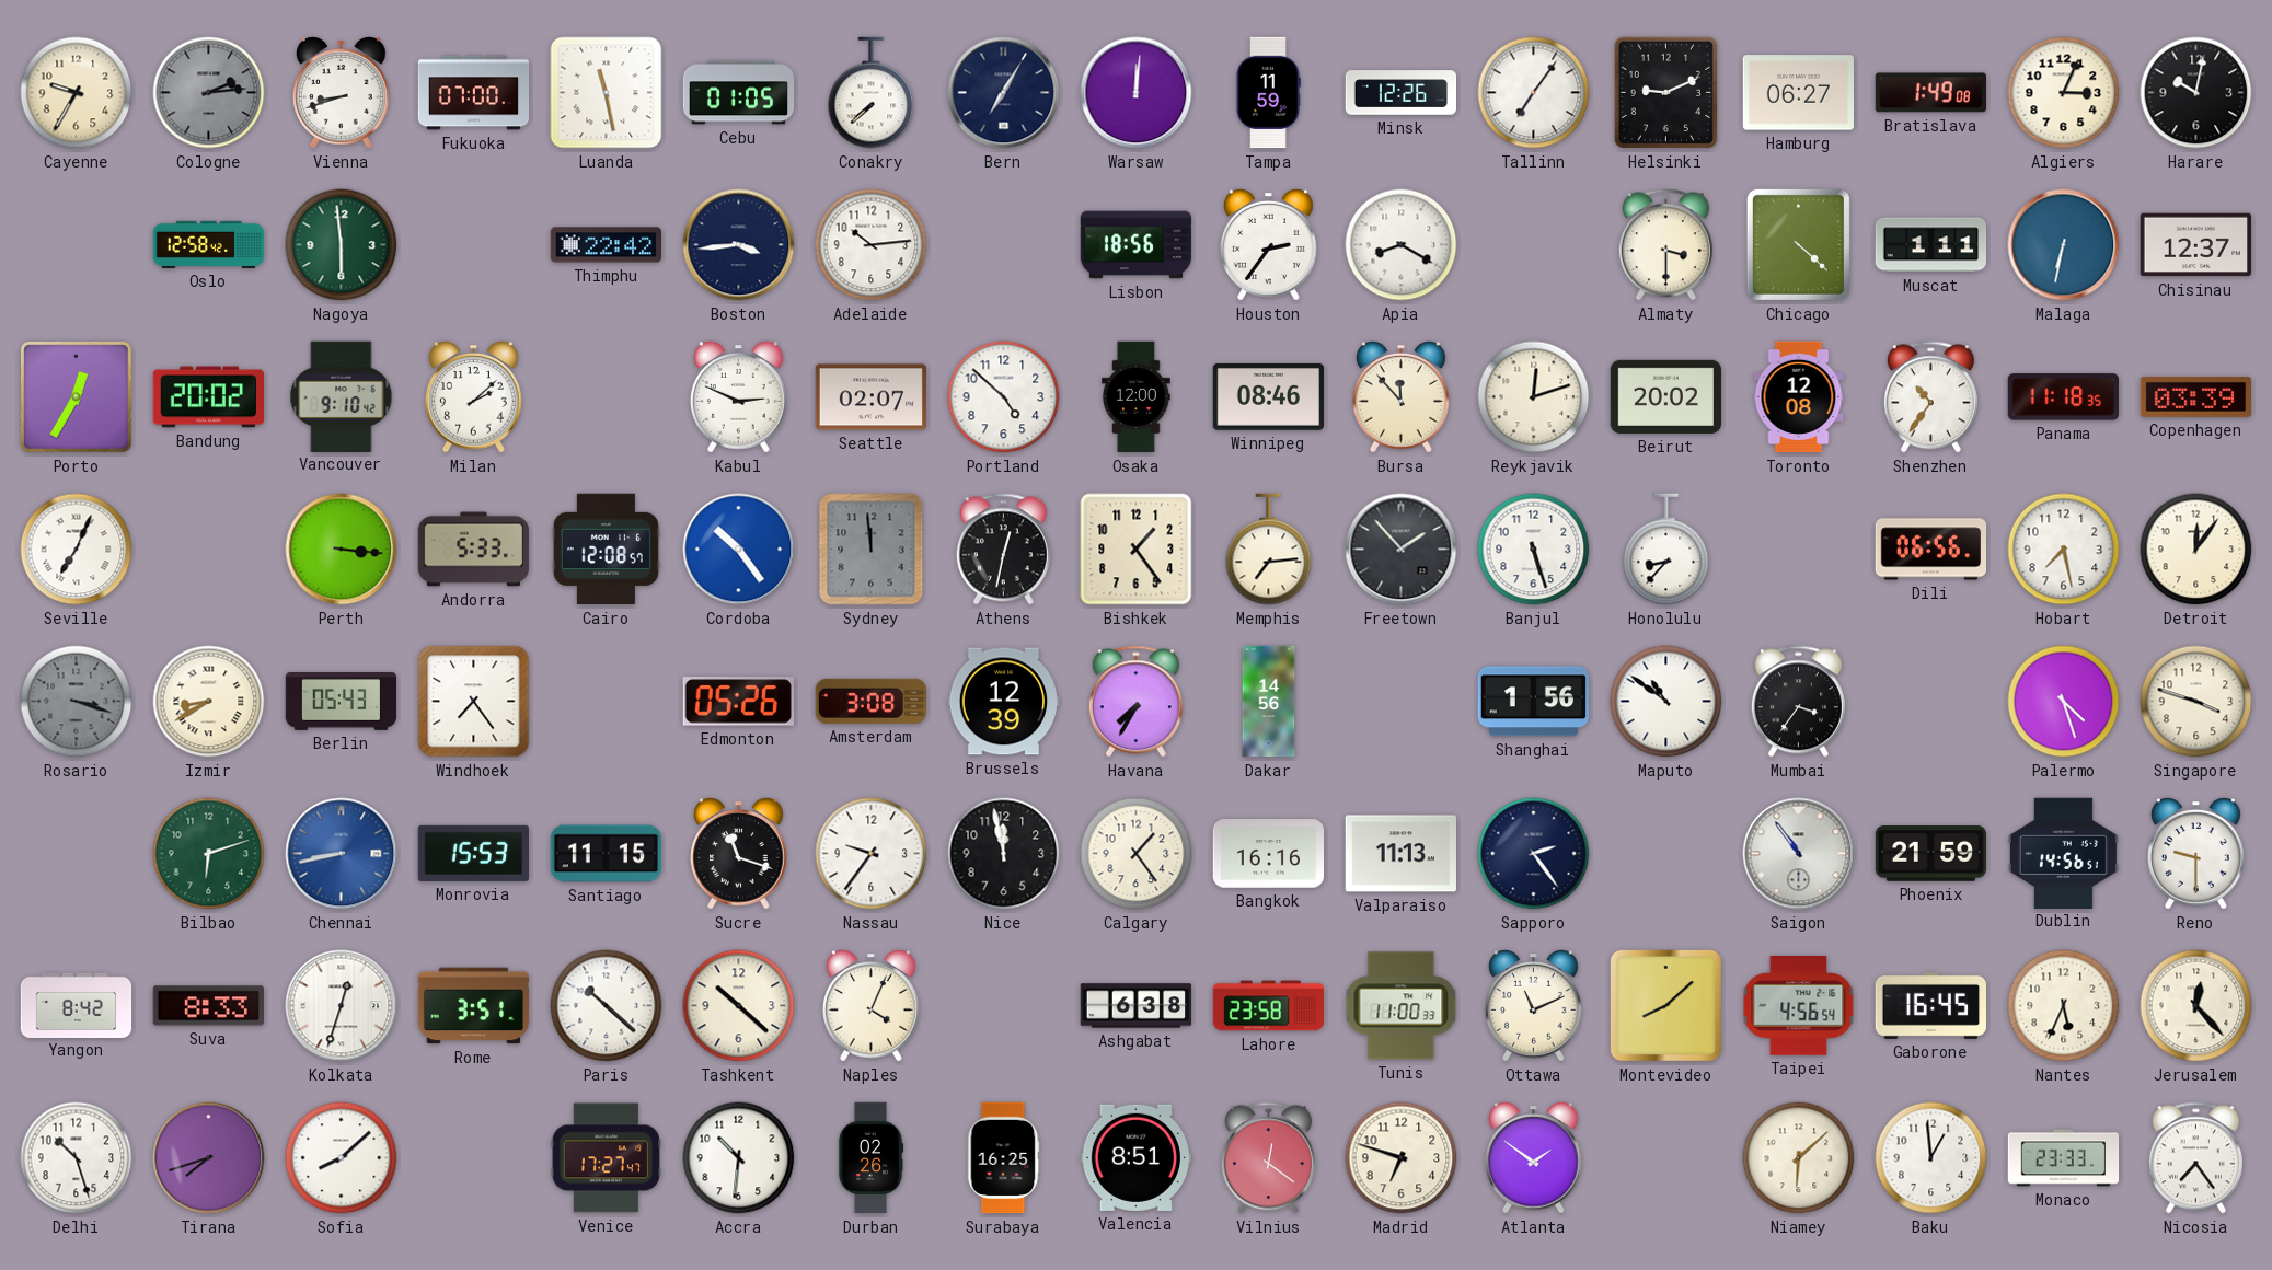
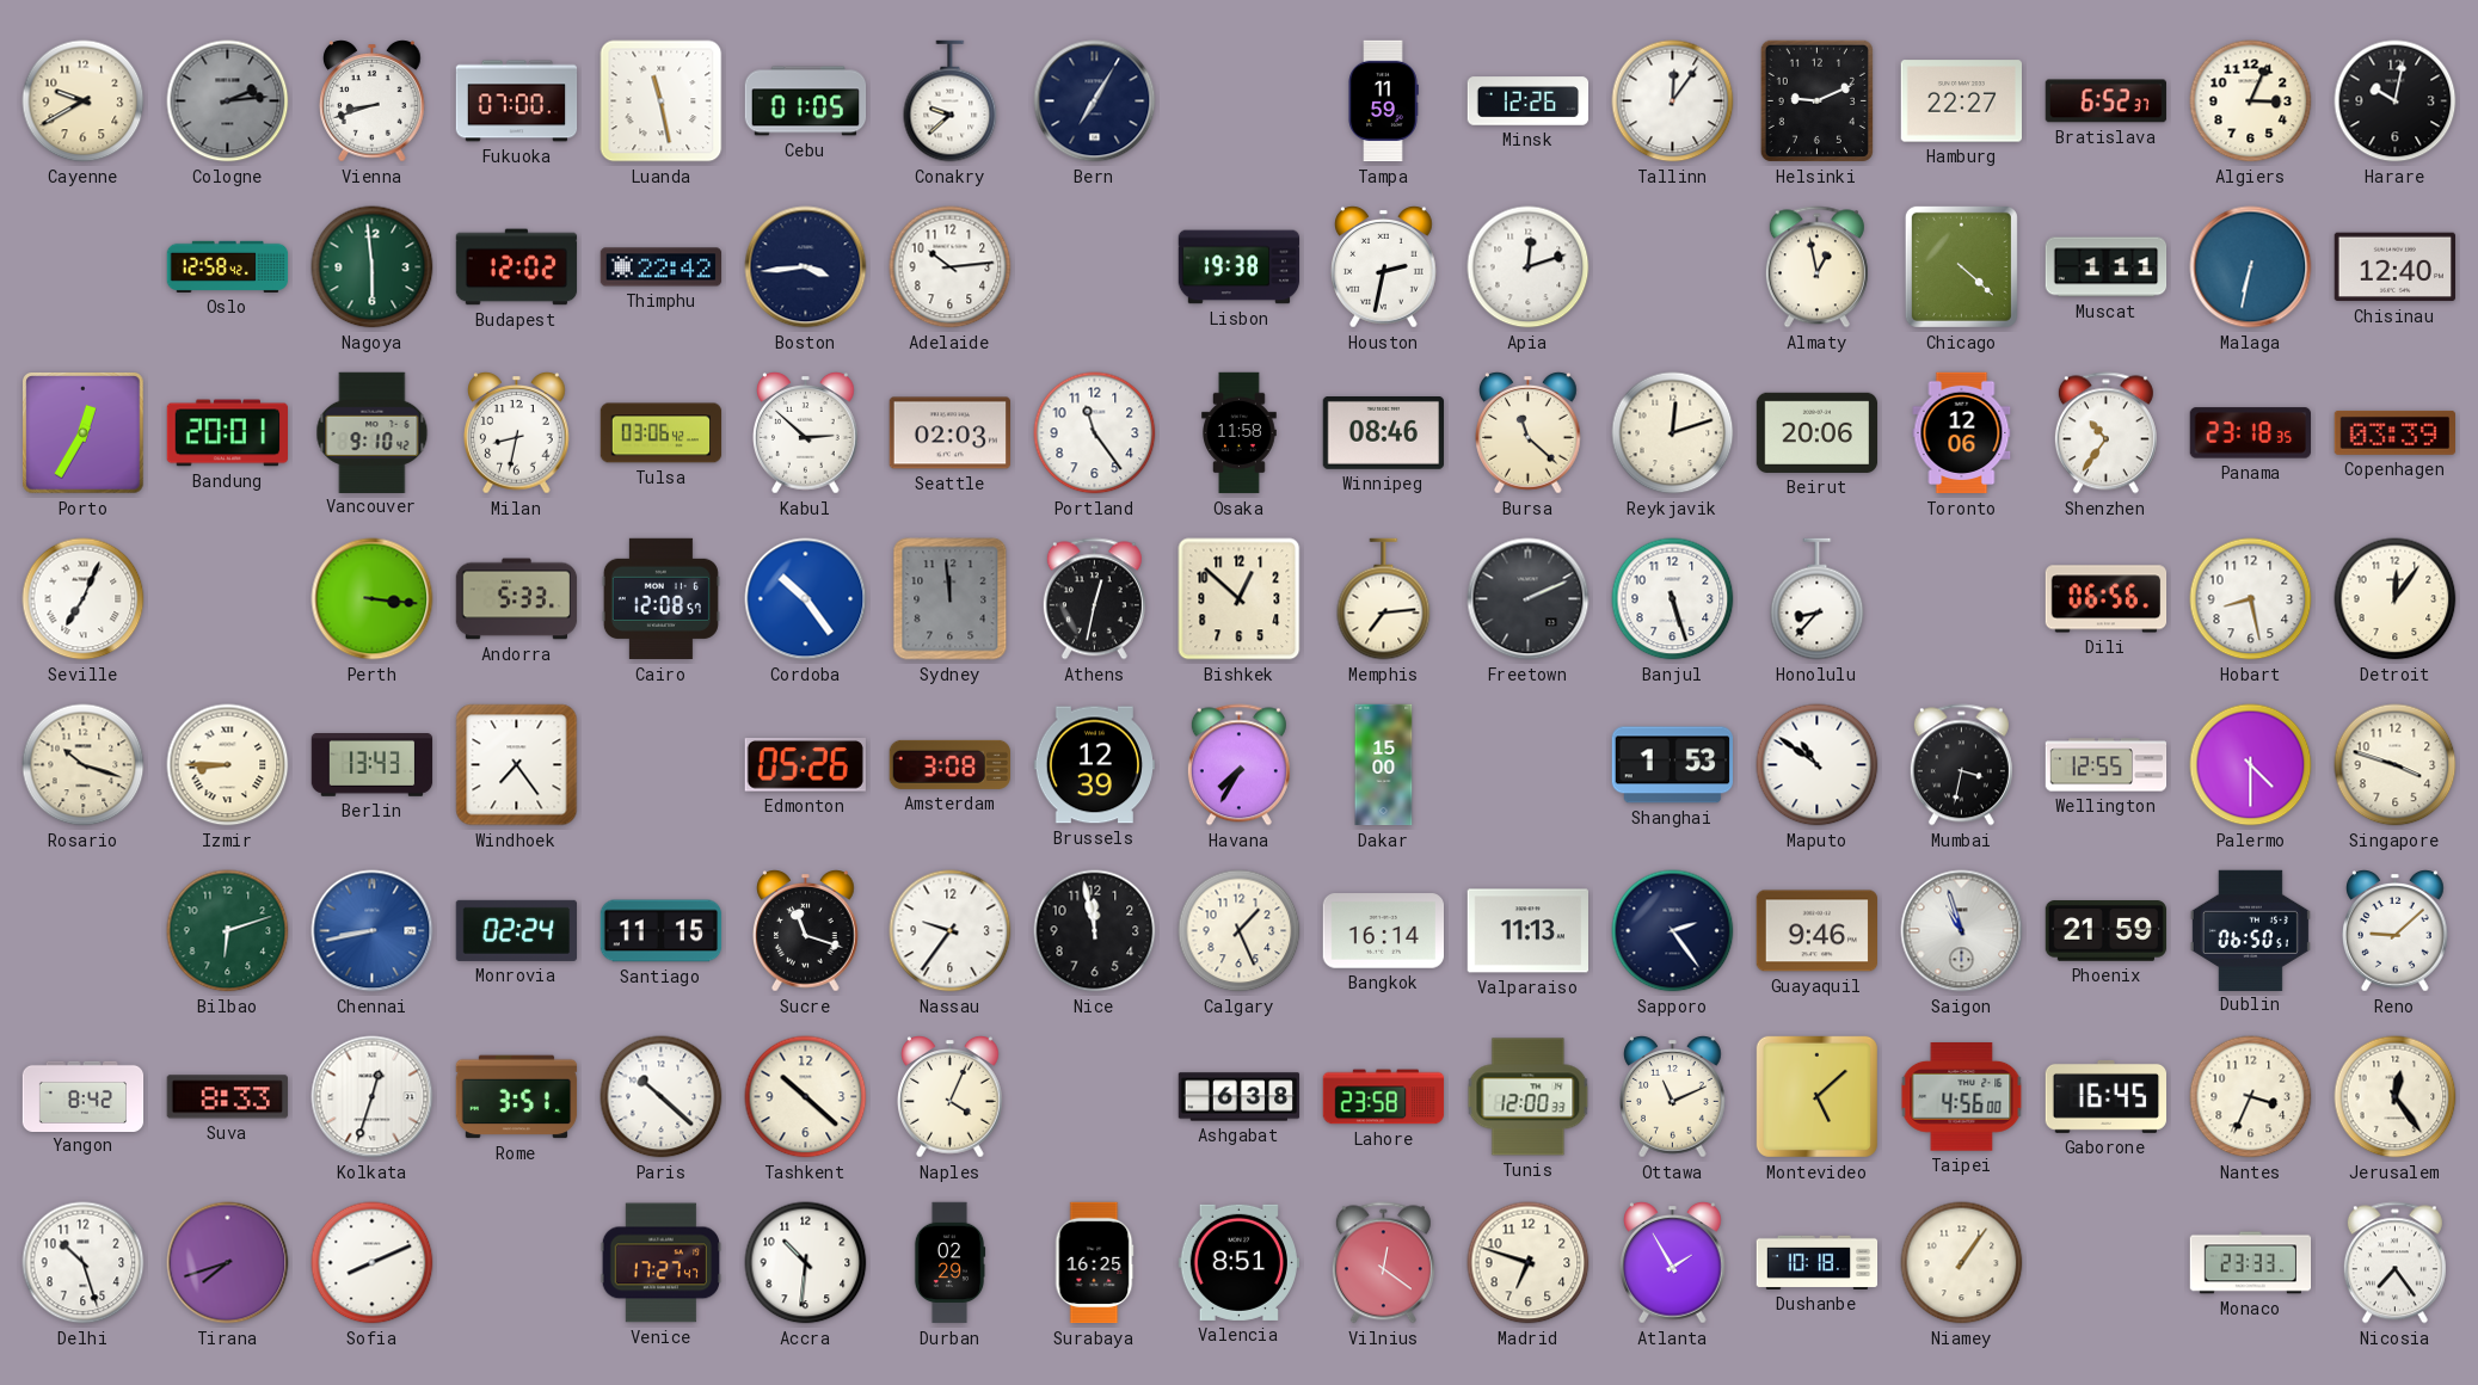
Cayenne: 9:35 -> 9:40
Conakry: 7:38 -> 9:38
Warsaw: 12:01 -> none
Tallinn: 7:06 -> 12:06
Hamburg: 06:27 -> 22:27
Bratislava: 1:49 -> 6:52
Budapest: none -> 12:02
Lisbon: 18:56 -> 19:38
Houston: 2:36 -> 2:32
Apia: 8:20 -> 12:12
Almaty: 3:30 -> 12:58
Chisinau: 12:37 -> 12:40
Bandung: 20:02 -> 20:01
Milan: 2:08 -> 8:32
Tulsa: none -> 03:06
Kabul: 2:49 -> 2:52
Seattle: 02:07 -> 02:03
Portland: 4:52 -> 11:24
Osaka: 12:00 -> 11:58
Bursa: 11:53 -> 11:22
Beirut: 20:02 -> 20:06
Toronto: 12:08 -> 12:06
Panama: 11:18 -> 23:18
Bishkek: 1:24 -> 12:52
Freetown: 1:53 -> 2:11
Hobart: 7:28 -> 8:28
Rosario: 3:18 -> 10:18
Rosario dial: grey -> cream
Izmir: 8:40 -> 8:45
Berlin: 05:43 -> 13:43
Dakar: 14:56 -> 15:00
Shanghai: 1:56 -> 1:53
Mumbai: 3:36 -> 3:32
Wellington: none -> 12:55
Palermo: 4:27 -> 4:30
Monrovia: 15:53 -> 02:24
Calgary: 1:24 -> 1:26
Bangkok: 16:16 -> 16:14
Guayaquil: none -> 9:46
Saigon: 10:54 -> 10:57
Dublin: 14:56 -> 06:50
Reno: 9:30 -> 9:08
Tunis: 11:00 -> 12:00
Montevideo: 8:08 -> 5:08
Taipei: 4:56:54 -> 4:56:00
Nantes: 5:34 -> 3:34
Jerusalem: 12:23 -> 12:24
Sofia: 8:08 -> 8:11
Durban: 02:26 -> 02:29
Atlanta: 1:51 -> 1:55
Dushanbe: none -> 10:18
Niamey: 6:08 -> 1:06
Baku: 12:59 -> none
